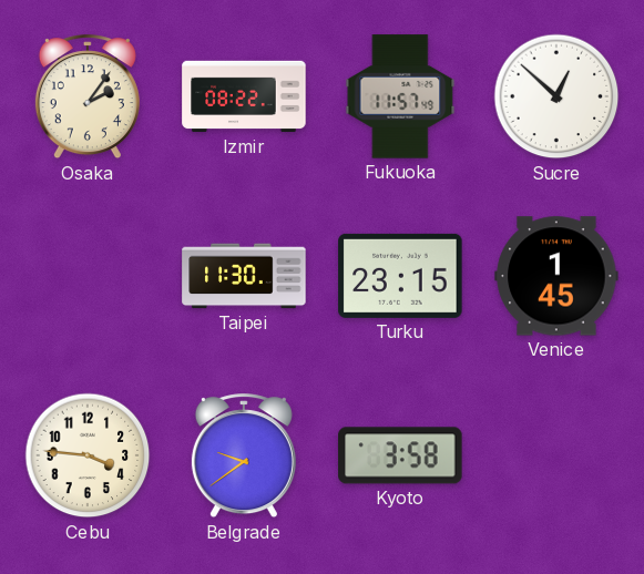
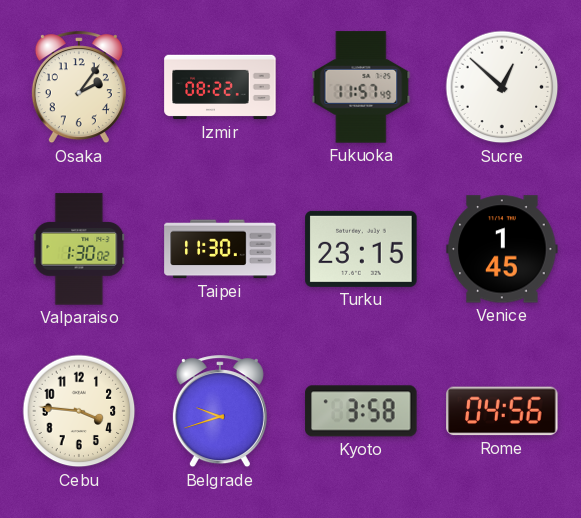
Valparaiso: none -> 1:30
Belgrade: 9:39 -> 9:42
Rome: none -> 04:56
